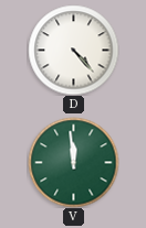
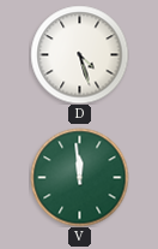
D: 4:23 -> 4:27
